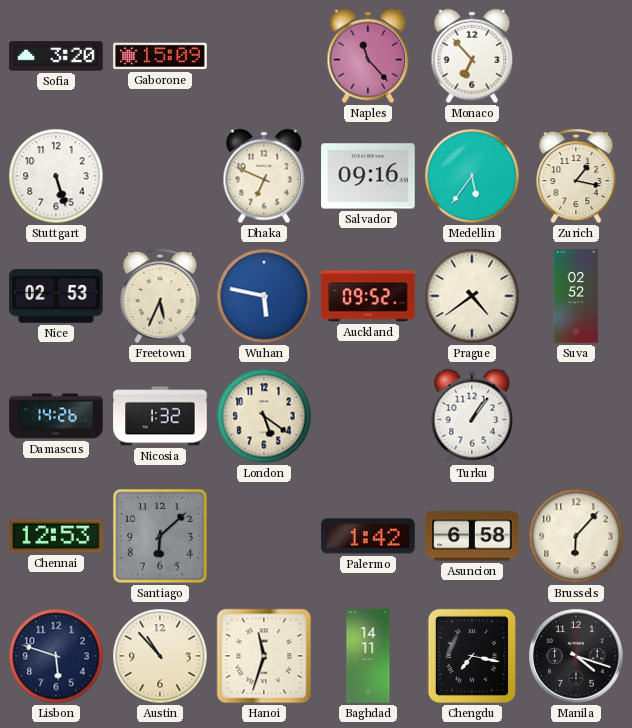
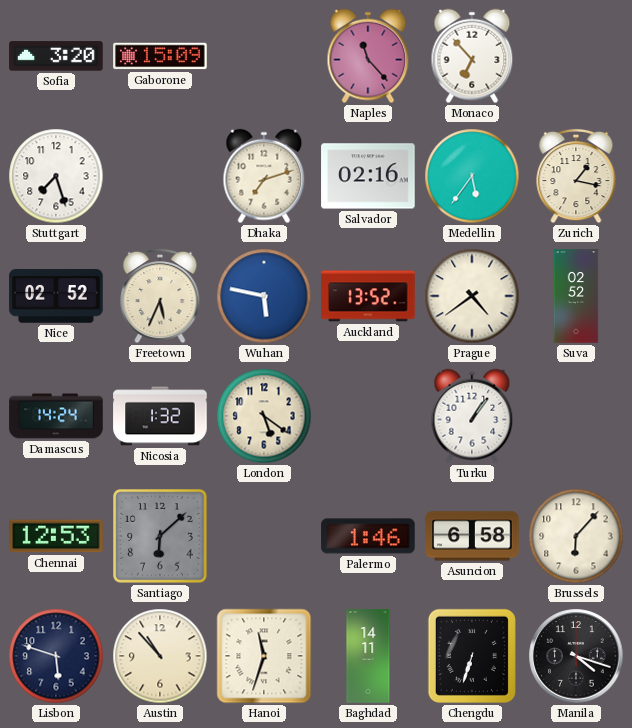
Stuttgart: 5:27 -> 7:27
Dhaka: 6:49 -> 7:12
Salvador: 09:16 -> 02:16
Nice: 02:53 -> 02:52
Auckland: 09:52 -> 13:52
Damascus: 14:26 -> 14:24
Palermo: 1:42 -> 1:46
Chengdu: 7:17 -> 6:33
